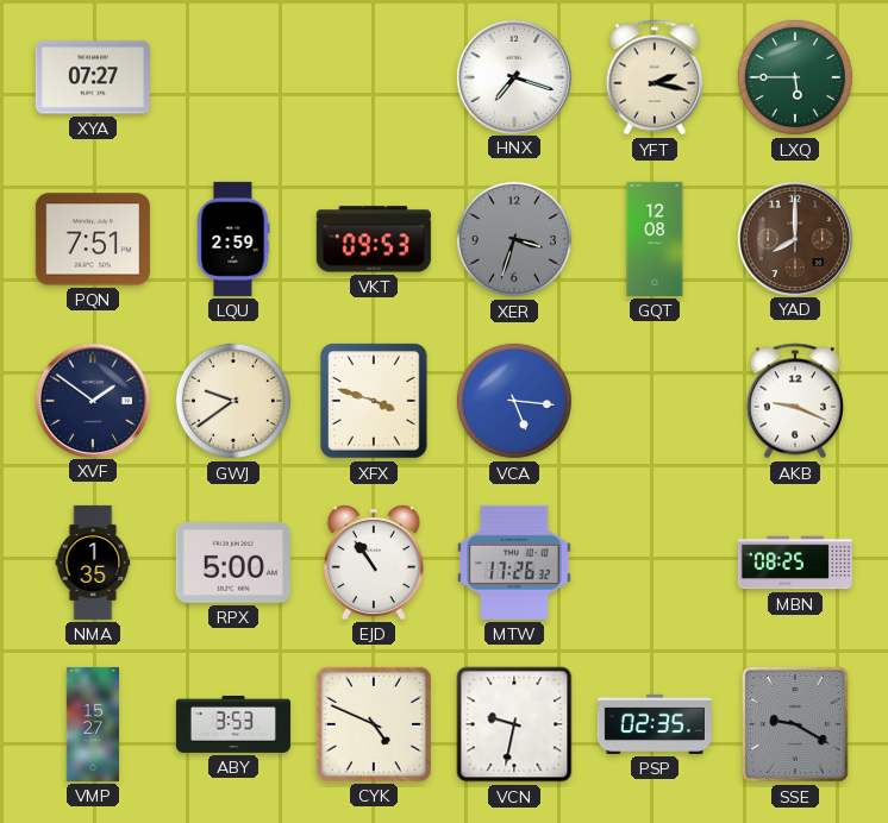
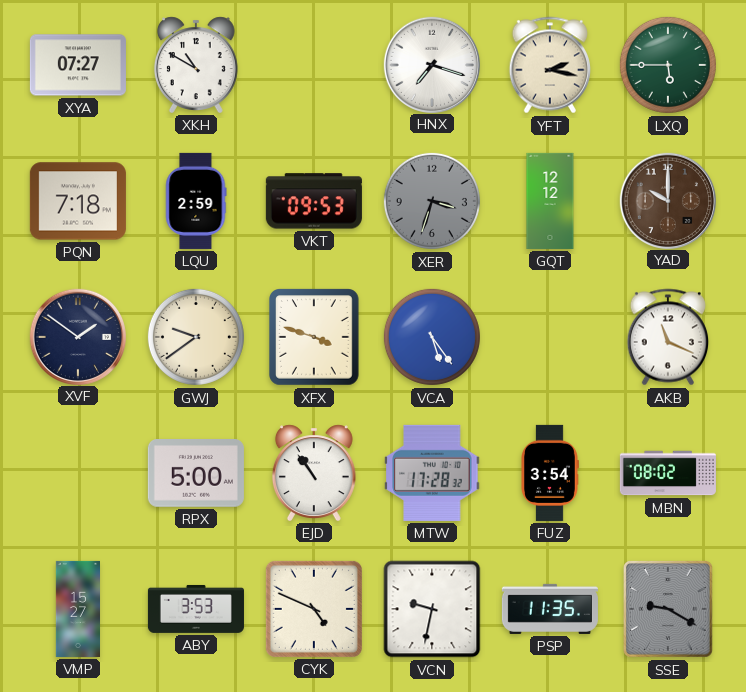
XKH: none -> 10:50
PQN: 7:51 -> 7:18
GQT: 12:08 -> 12:12
YAD: 8:00 -> 10:00
VCA: 5:16 -> 5:24
AKB: 9:19 -> 11:19
NMA: 1:35 -> none
MTW: 17:26 -> 17:28
FUZ: none -> 3:54
MBN: 08:25 -> 08:02
PSP: 02:35 -> 11:35
